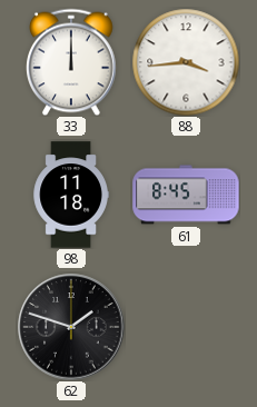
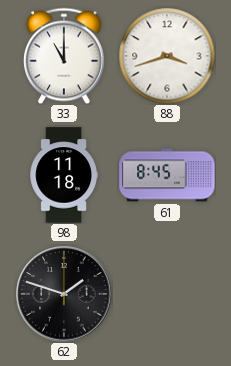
33: 12:00 -> 11:00
88: 3:44 -> 3:42
